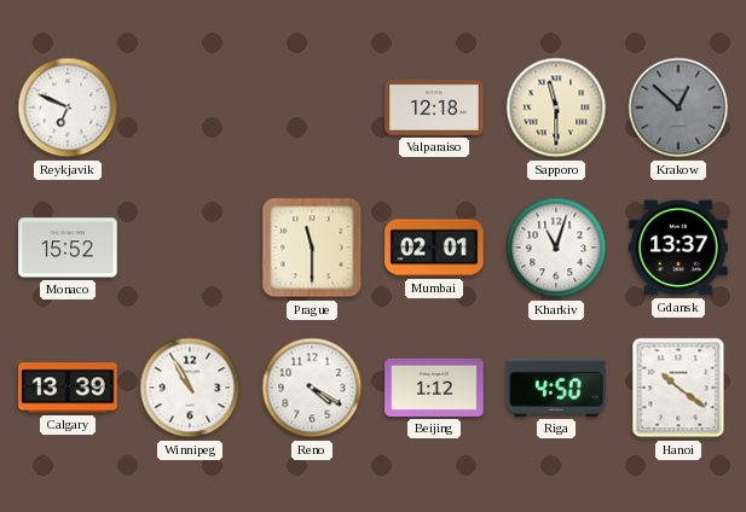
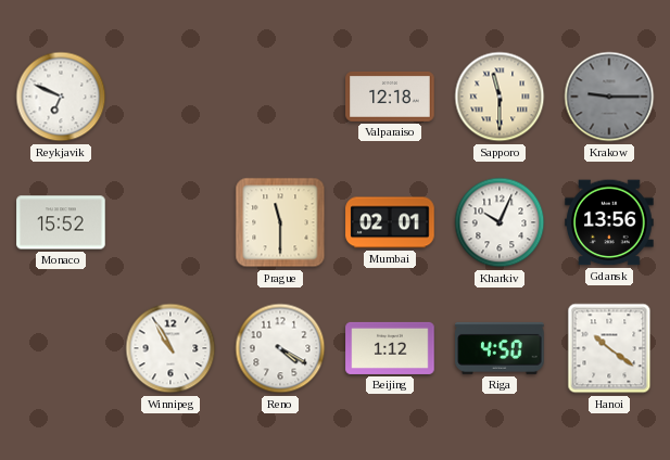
Krakow: 12:52 -> 9:15
Kharkiv: 11:03 -> 10:04
Gdansk: 13:37 -> 13:56
Calgary: 13:39 -> none
